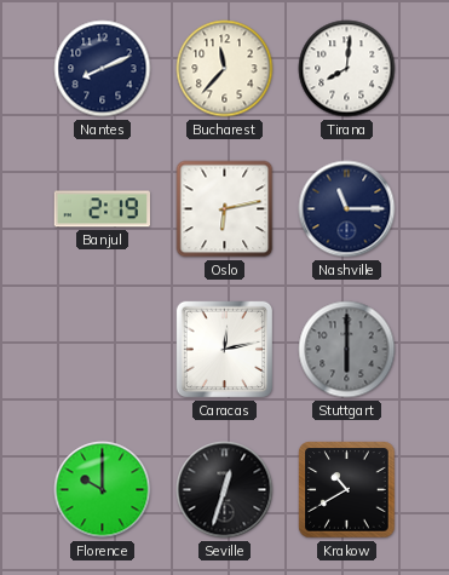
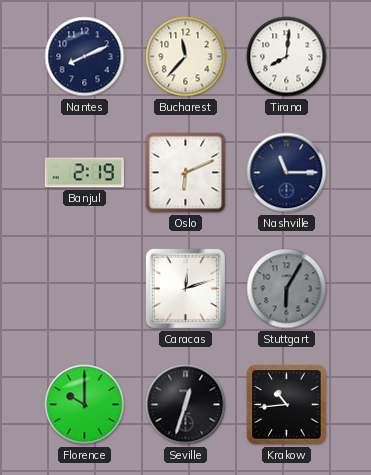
Oslo: 6:13 -> 6:11
Caracas: 12:13 -> 12:12
Stuttgart: 6:00 -> 6:05
Krakow: 10:40 -> 10:44
